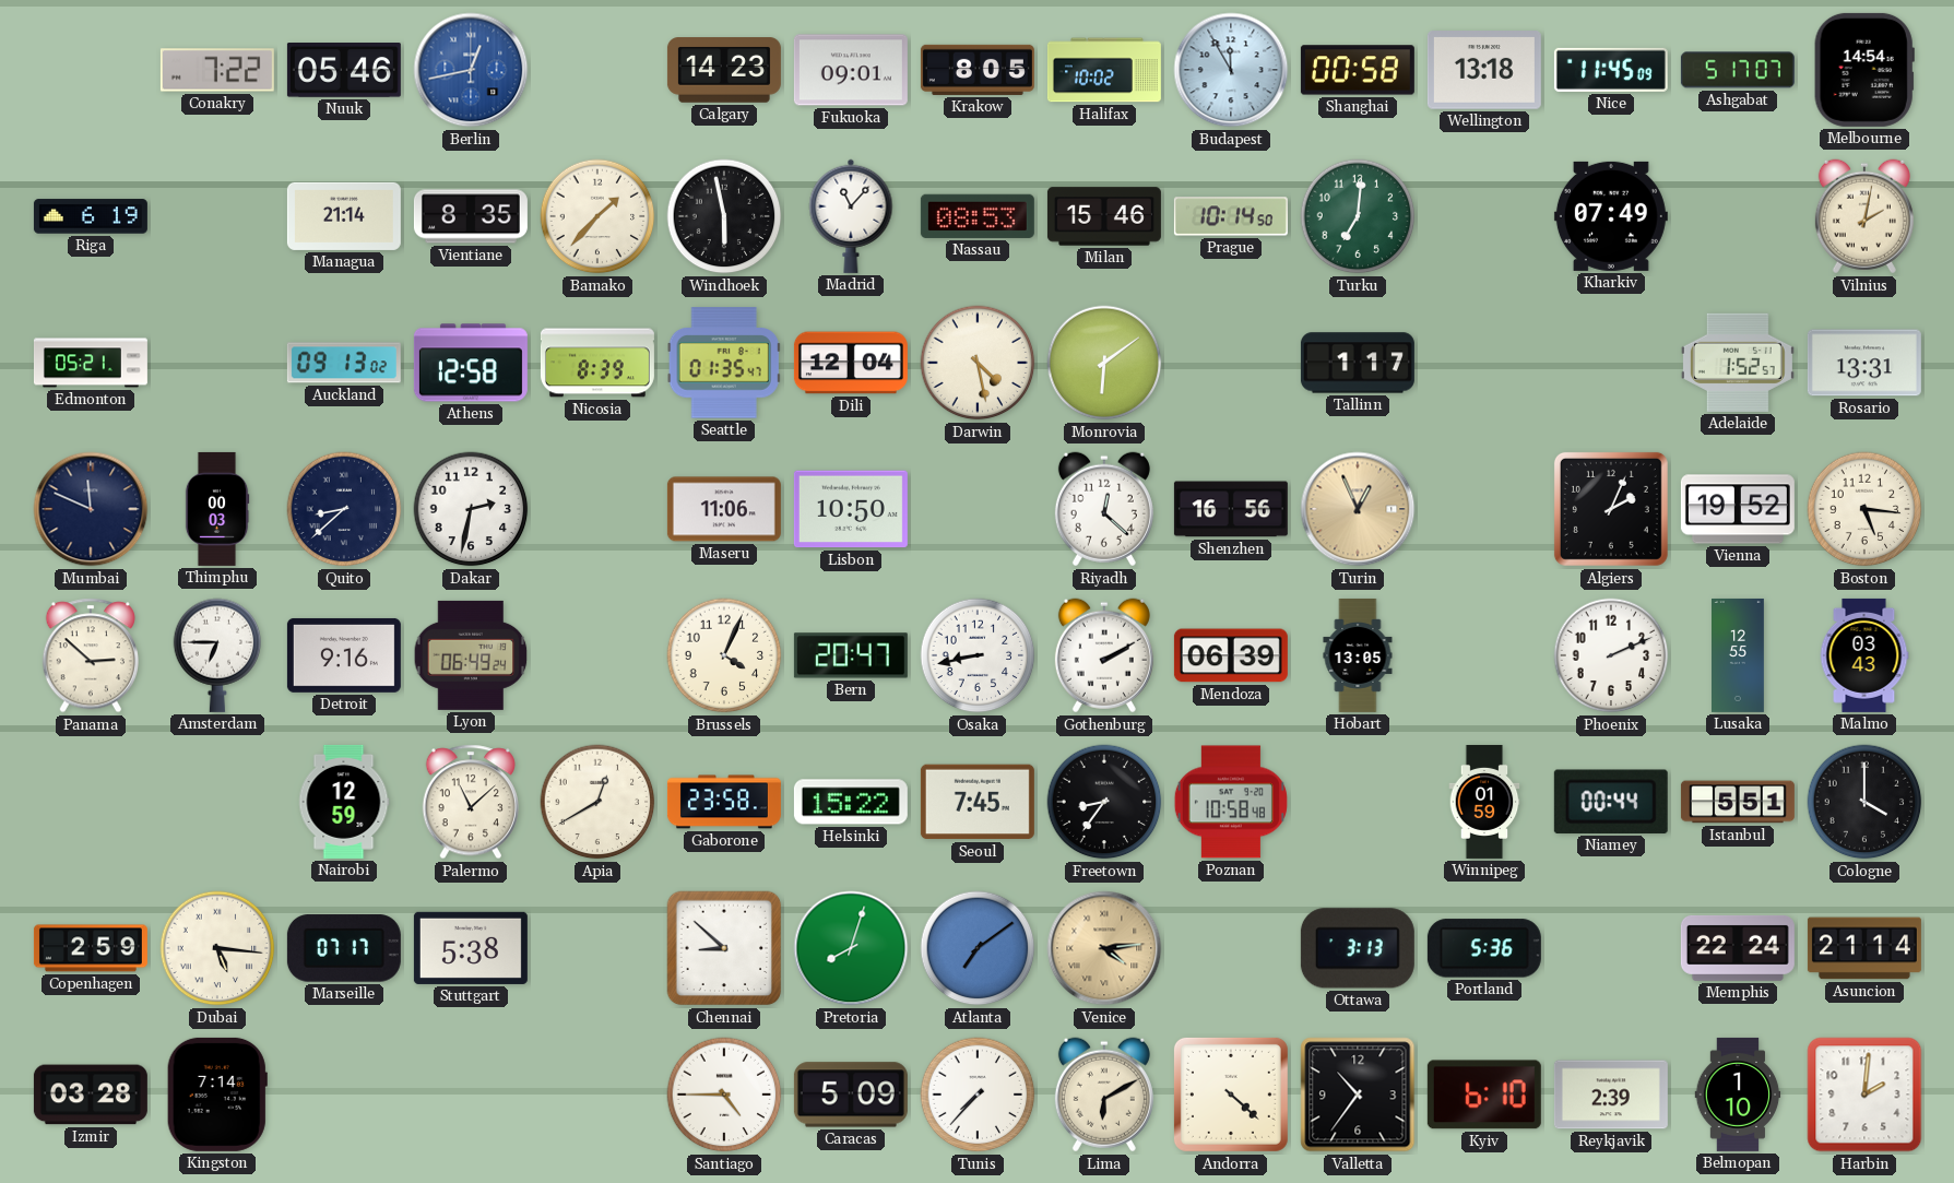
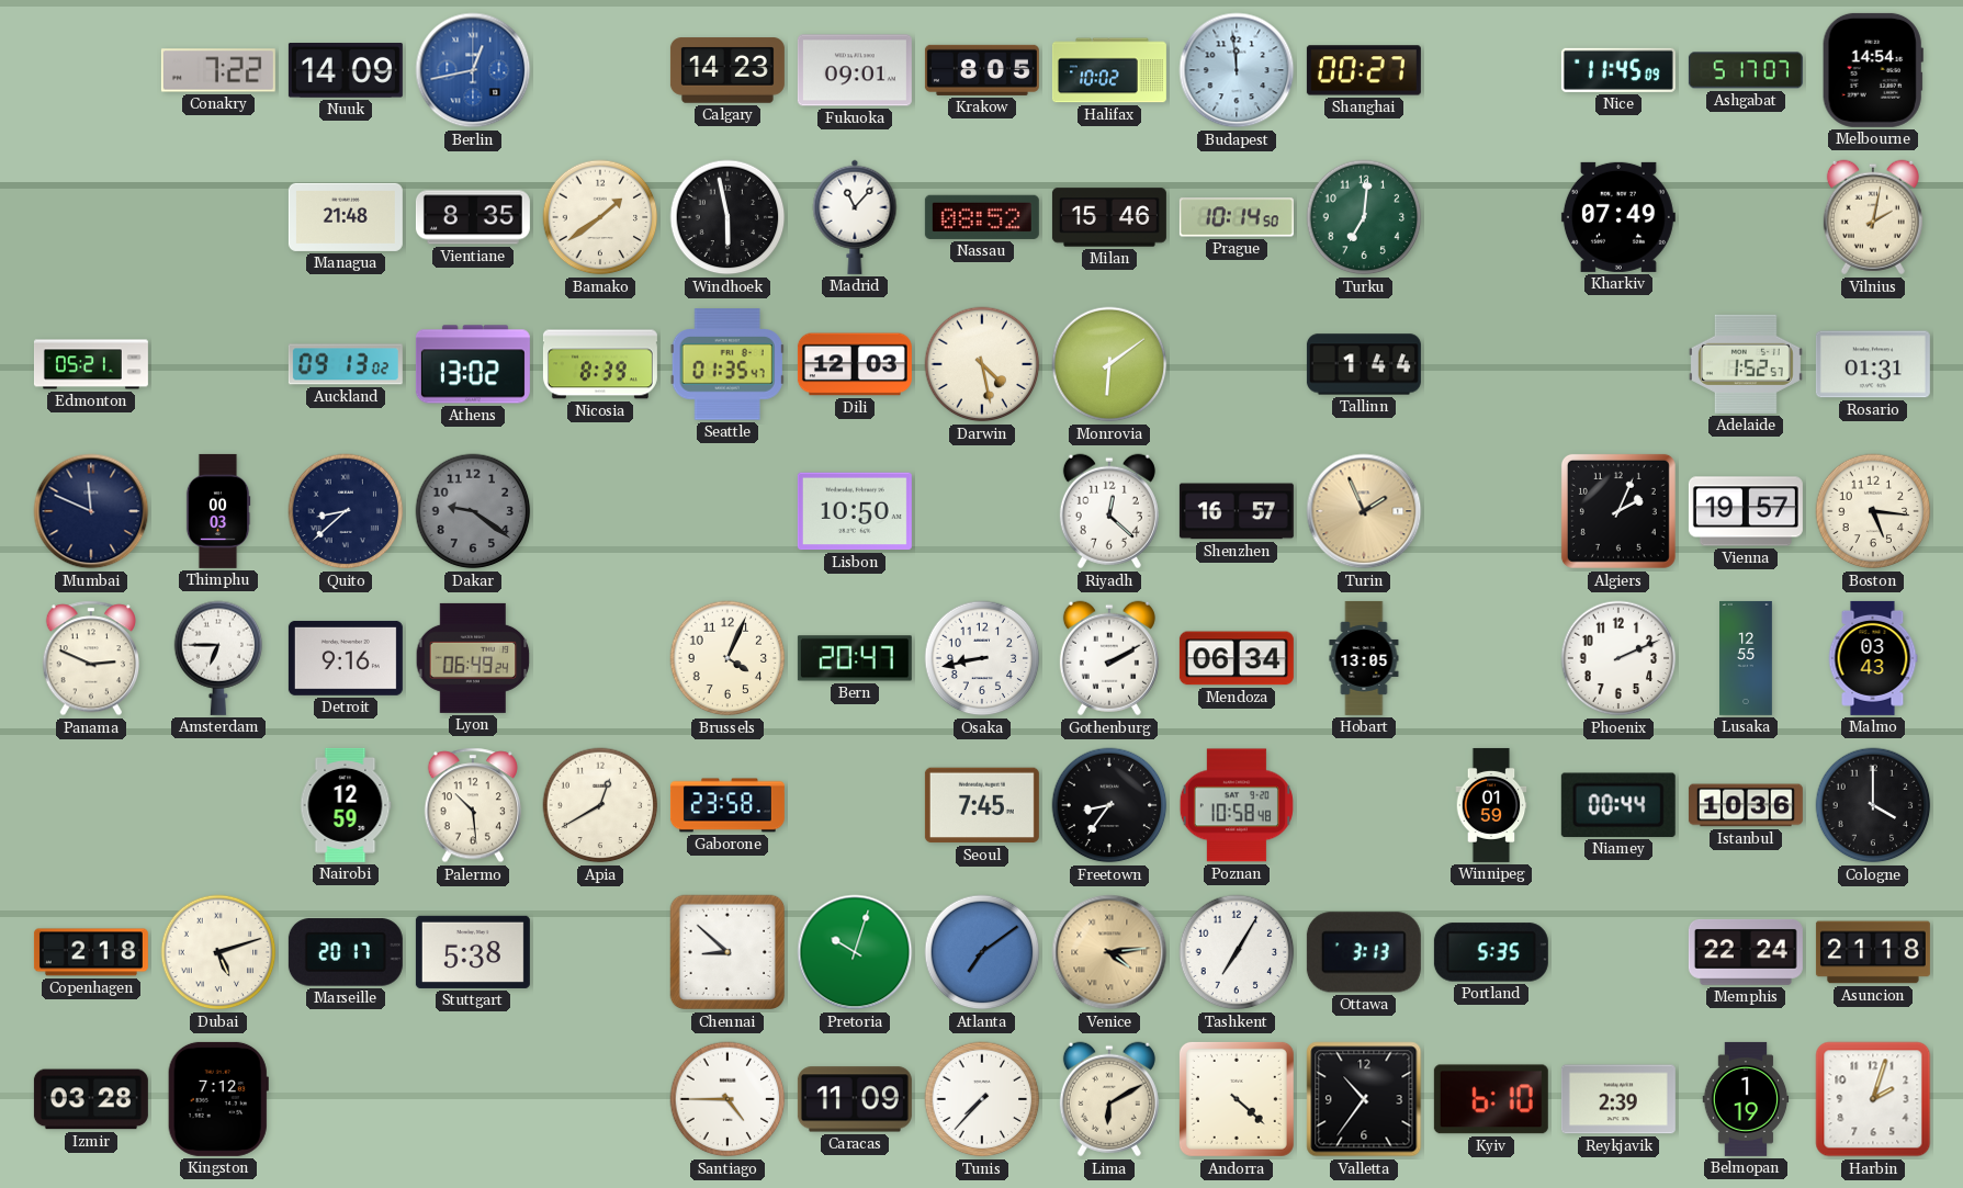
Nuuk: 05:46 -> 14:09
Budapest: 11:55 -> 11:59
Shanghai: 00:58 -> 00:27
Wellington: 13:18 -> none
Riga: 6:19 -> none
Managua: 21:14 -> 21:48
Bamako: 1:37 -> 1:39
Nassau: 08:53 -> 08:52
Athens: 12:58 -> 13:02
Dili: 12:04 -> 12:03
Tallinn: 1:17 -> 1:44
Rosario: 13:31 -> 01:31
Dakar: 2:32 -> 9:21
Dakar dial: white -> grey
Maseru: 11:06 -> none
Shenzhen: 16:56 -> 16:57
Turin: 12:56 -> 1:56
Vienna: 19:52 -> 19:57
Panama: 2:52 -> 2:49
Mendoza: 06:39 -> 06:34
Palermo: 11:08 -> 10:29
Helsinki: 15:22 -> none
Istanbul: 5:51 -> 10:36
Copenhagen: 2:59 -> 2:18
Dubai: 5:16 -> 5:12
Marseille: 07:17 -> 20:17
Pretoria: 8:03 -> 10:03
Tashkent: none -> 7:05
Portland: 5:36 -> 5:35
Asuncion: 21:14 -> 21:18
Kingston: 7:14 -> 7:12
Caracas: 5:09 -> 11:09
Belmopan: 1:10 -> 1:19
Harbin: 2:01 -> 2:03
